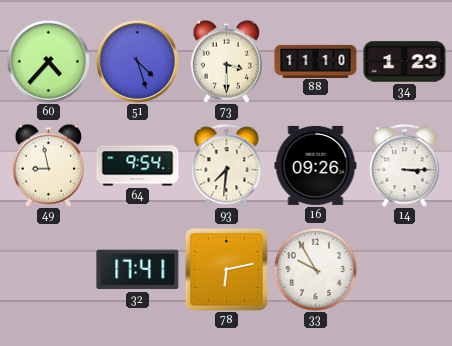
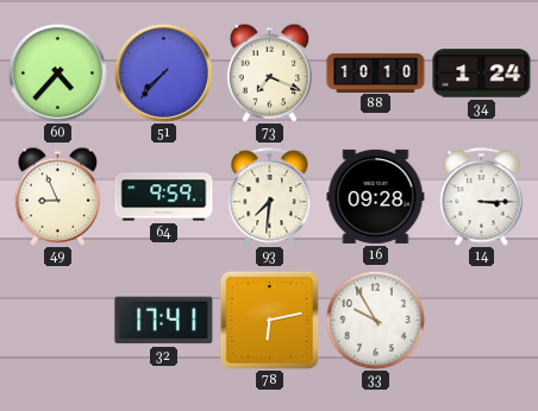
51: 4:27 -> 7:37
73: 3:30 -> 7:19
88: 11:10 -> 10:10
34: 1:23 -> 1:24
49: 8:58 -> 8:56
64: 9:54 -> 9:59
16: 09:26 -> 09:28
